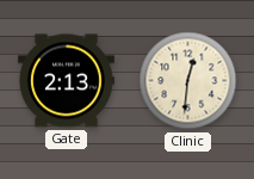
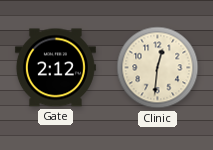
Gate: 2:13 -> 2:12
